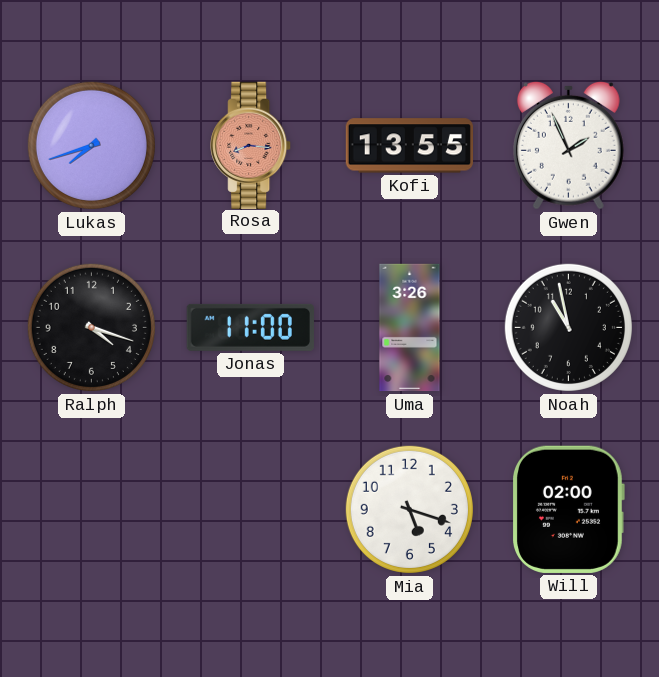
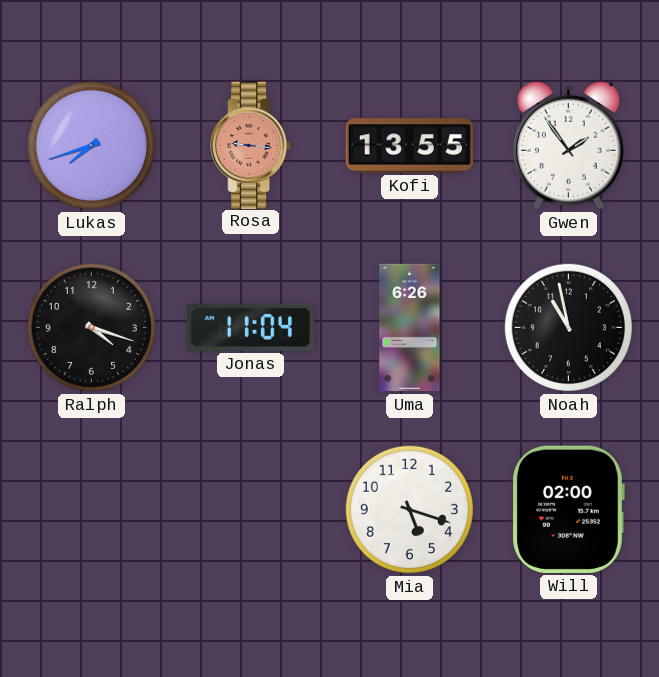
Rosa: 8:16 -> 9:16
Gwen: 1:56 -> 1:54
Jonas: 11:00 -> 11:04
Uma: 3:26 -> 6:26
